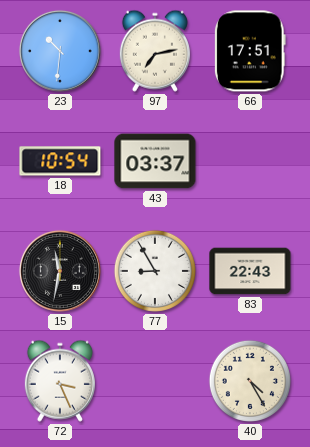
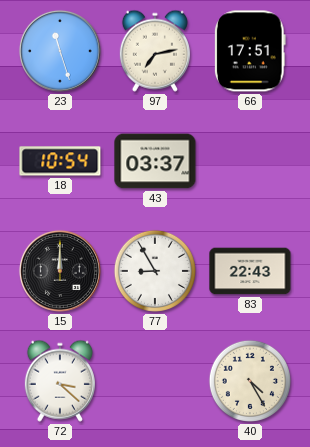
23: 10:31 -> 11:27
15: 11:32 -> 12:00
72: 3:26 -> 3:22
